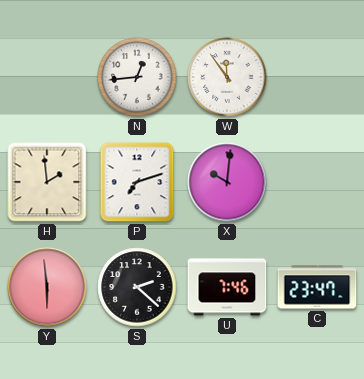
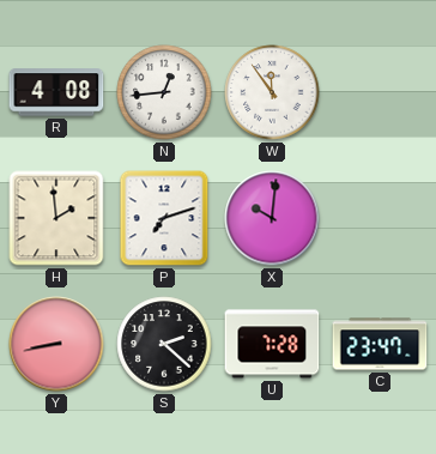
R: none -> 4:08
Y: 5:59 -> 8:43
U: 7:46 -> 7:28
